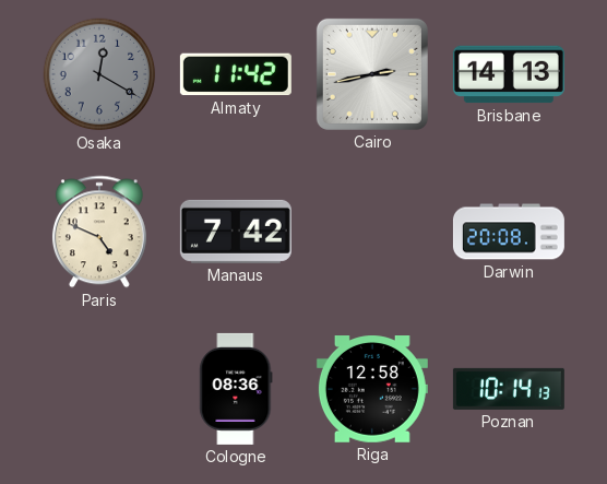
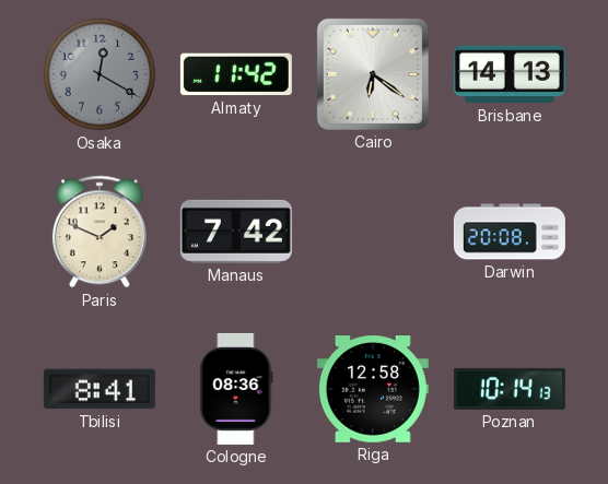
Cairo: 2:43 -> 6:21
Paris: 4:49 -> 1:49
Tbilisi: none -> 8:41
